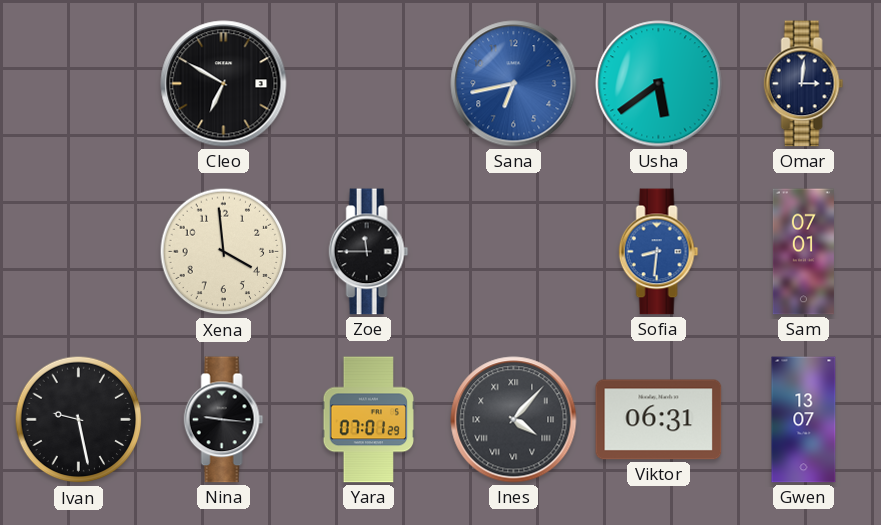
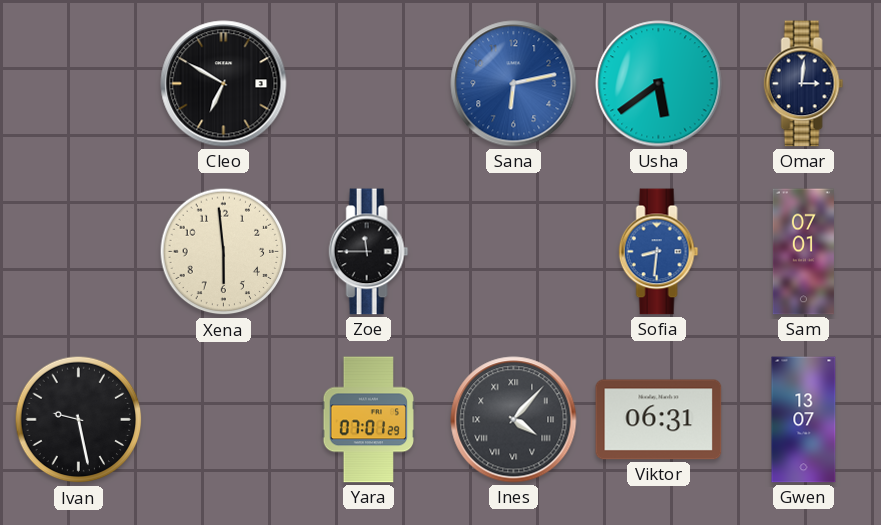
Sana: 6:43 -> 6:13
Xena: 3:59 -> 5:59
Nina: 9:16 -> none
